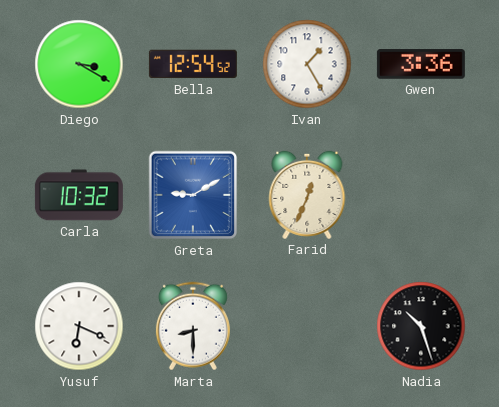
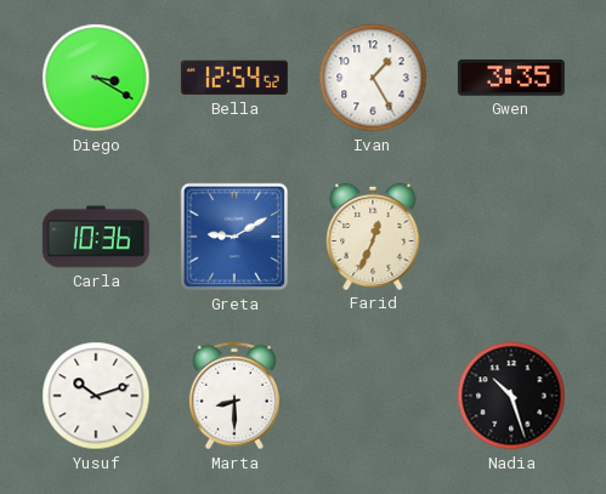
Gwen: 3:36 -> 3:35
Carla: 10:32 -> 10:36
Yusuf: 6:19 -> 10:12
